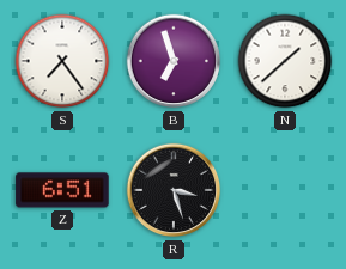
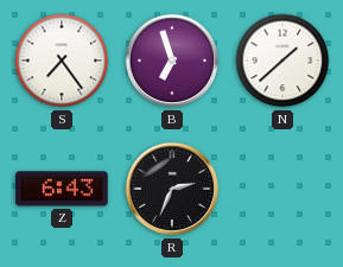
Z: 6:51 -> 6:43
R: 3:27 -> 2:34
